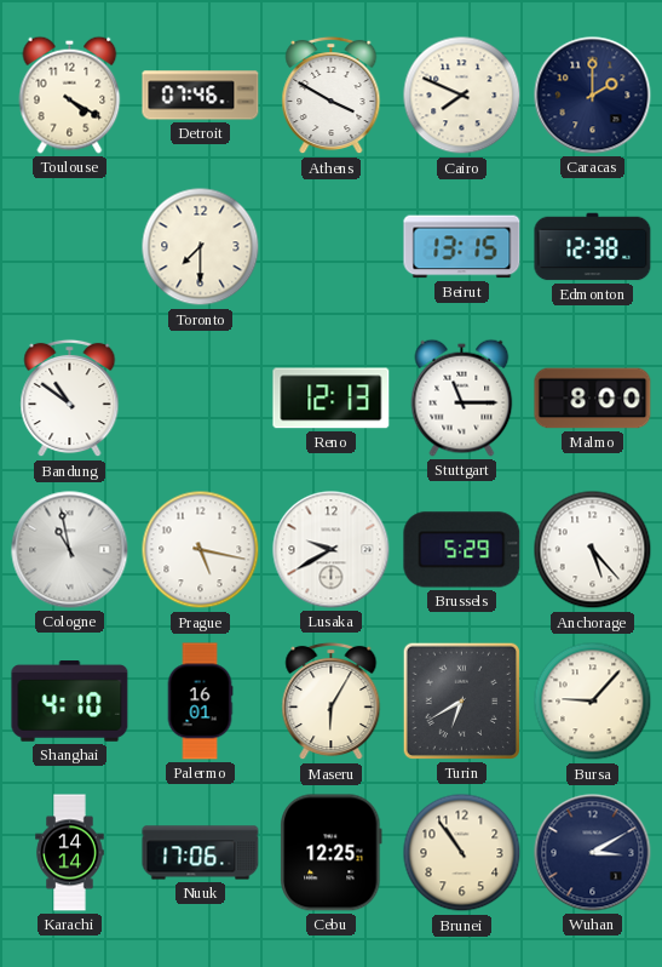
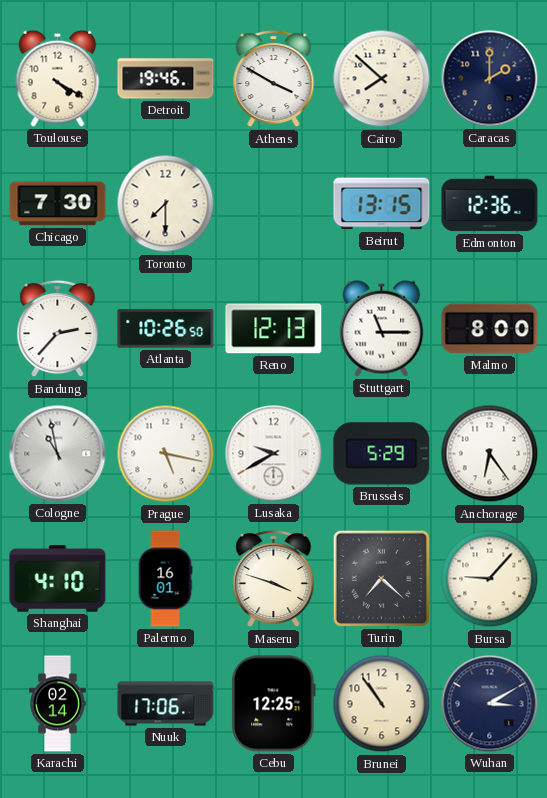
Detroit: 07:46 -> 19:46
Cairo: 7:49 -> 7:52
Chicago: none -> 7:30
Edmonton: 12:38 -> 12:36
Bandung: 10:51 -> 2:37
Atlanta: none -> 10:26
Anchorage: 5:23 -> 6:24
Maseru: 6:05 -> 3:48
Turin: 6:40 -> 7:22
Karachi: 14:14 -> 02:14
